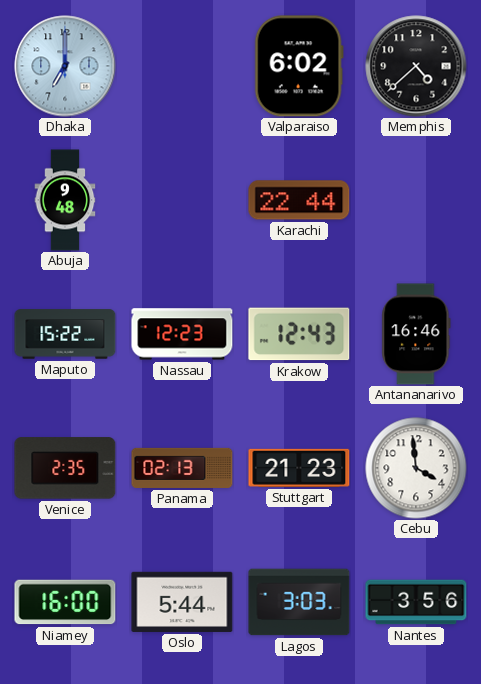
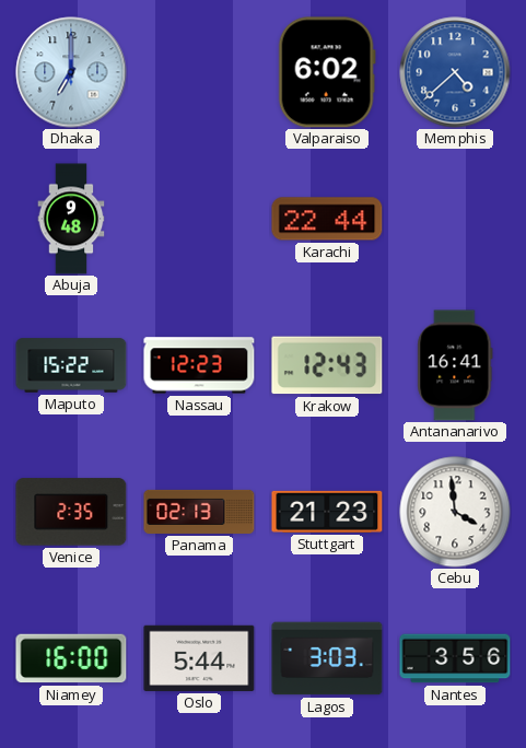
Memphis dial: black -> blue
Antananarivo: 16:46 -> 16:41
